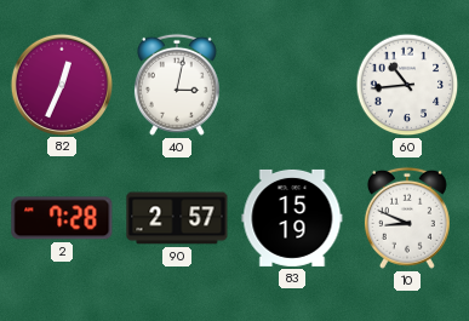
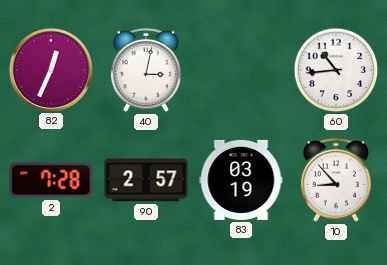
83: 15:19 -> 03:19
10: 8:49 -> 8:53
